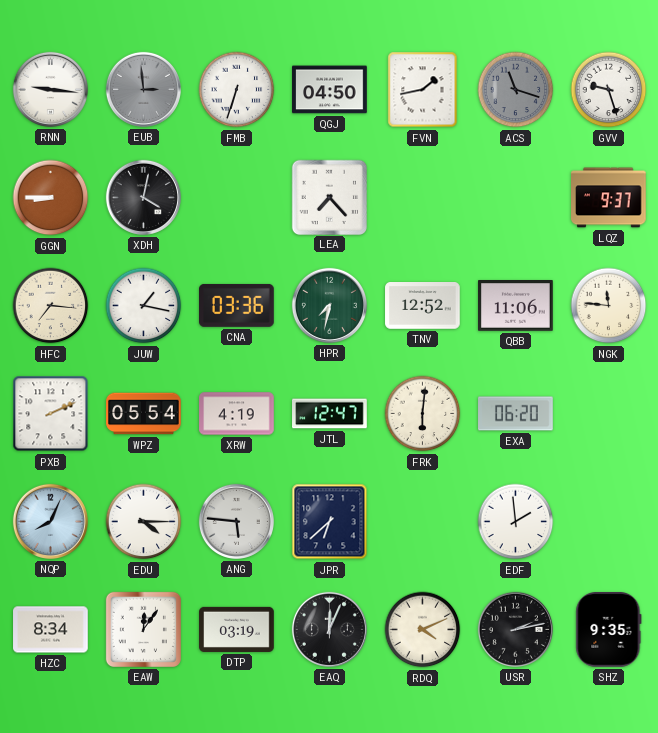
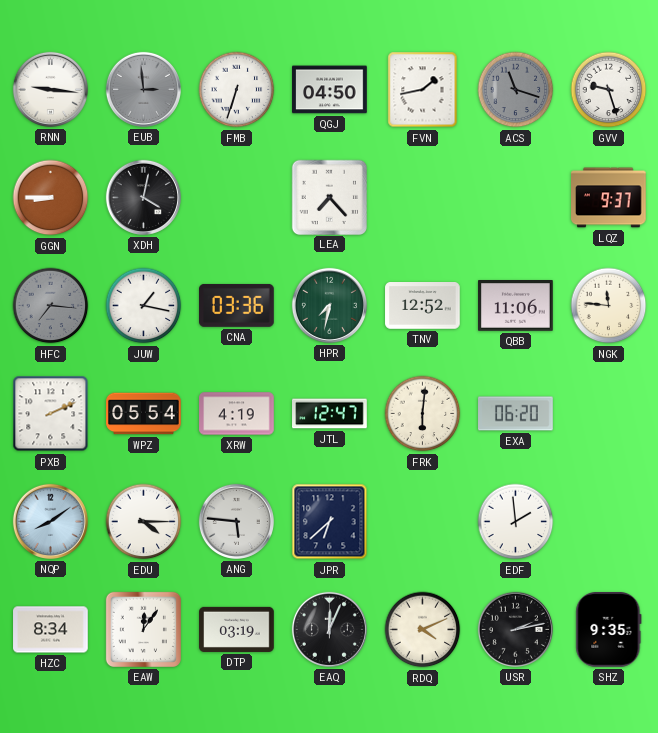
HFC dial: cream -> grey
NQP: 8:04 -> 8:09
